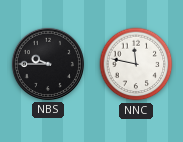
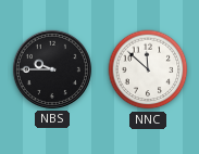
NNC: 11:47 -> 11:52
